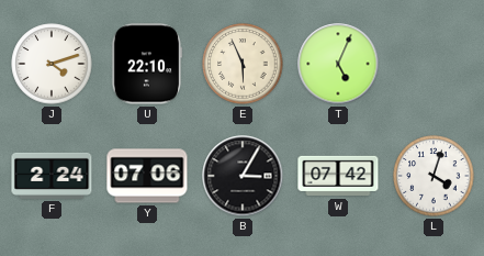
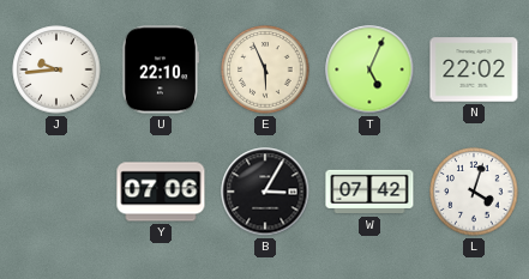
J: 4:12 -> 9:44
N: none -> 22:02
F: 2:24 -> none
